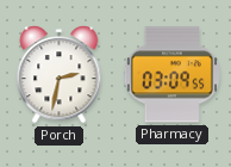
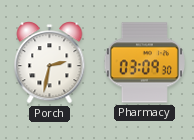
Pharmacy: 03:09:55 -> 03:09:30
